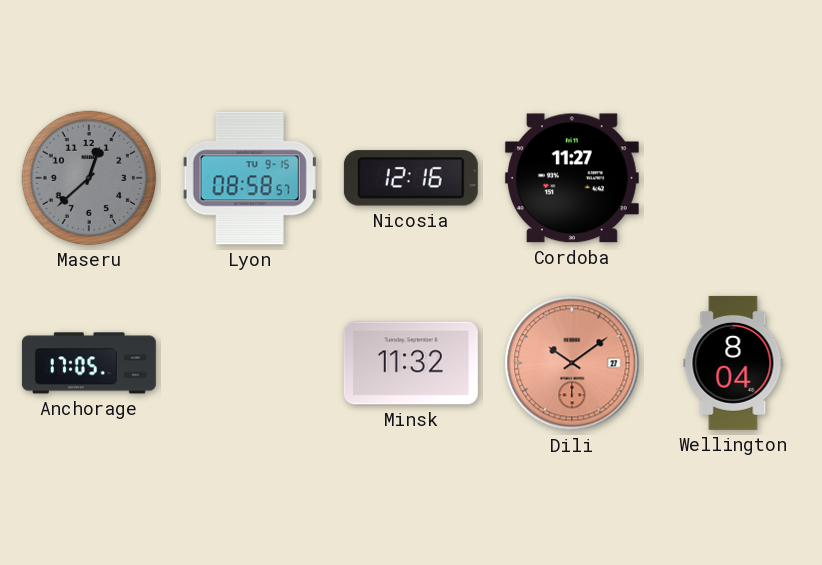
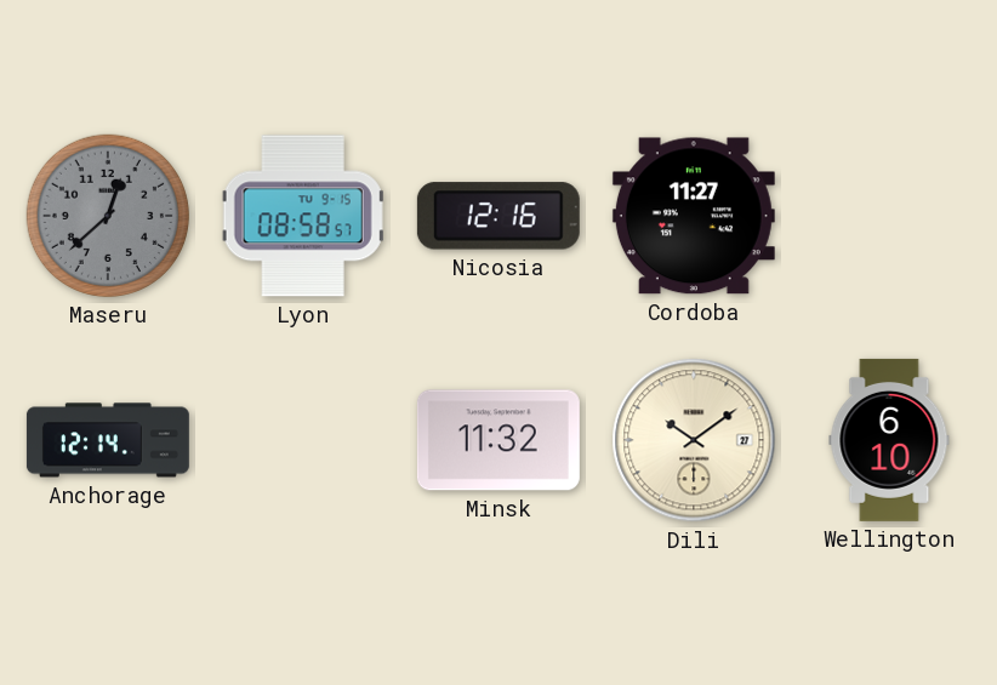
Anchorage: 17:05 -> 12:14
Dili dial: salmon -> cream
Wellington: 8:04 -> 6:10
